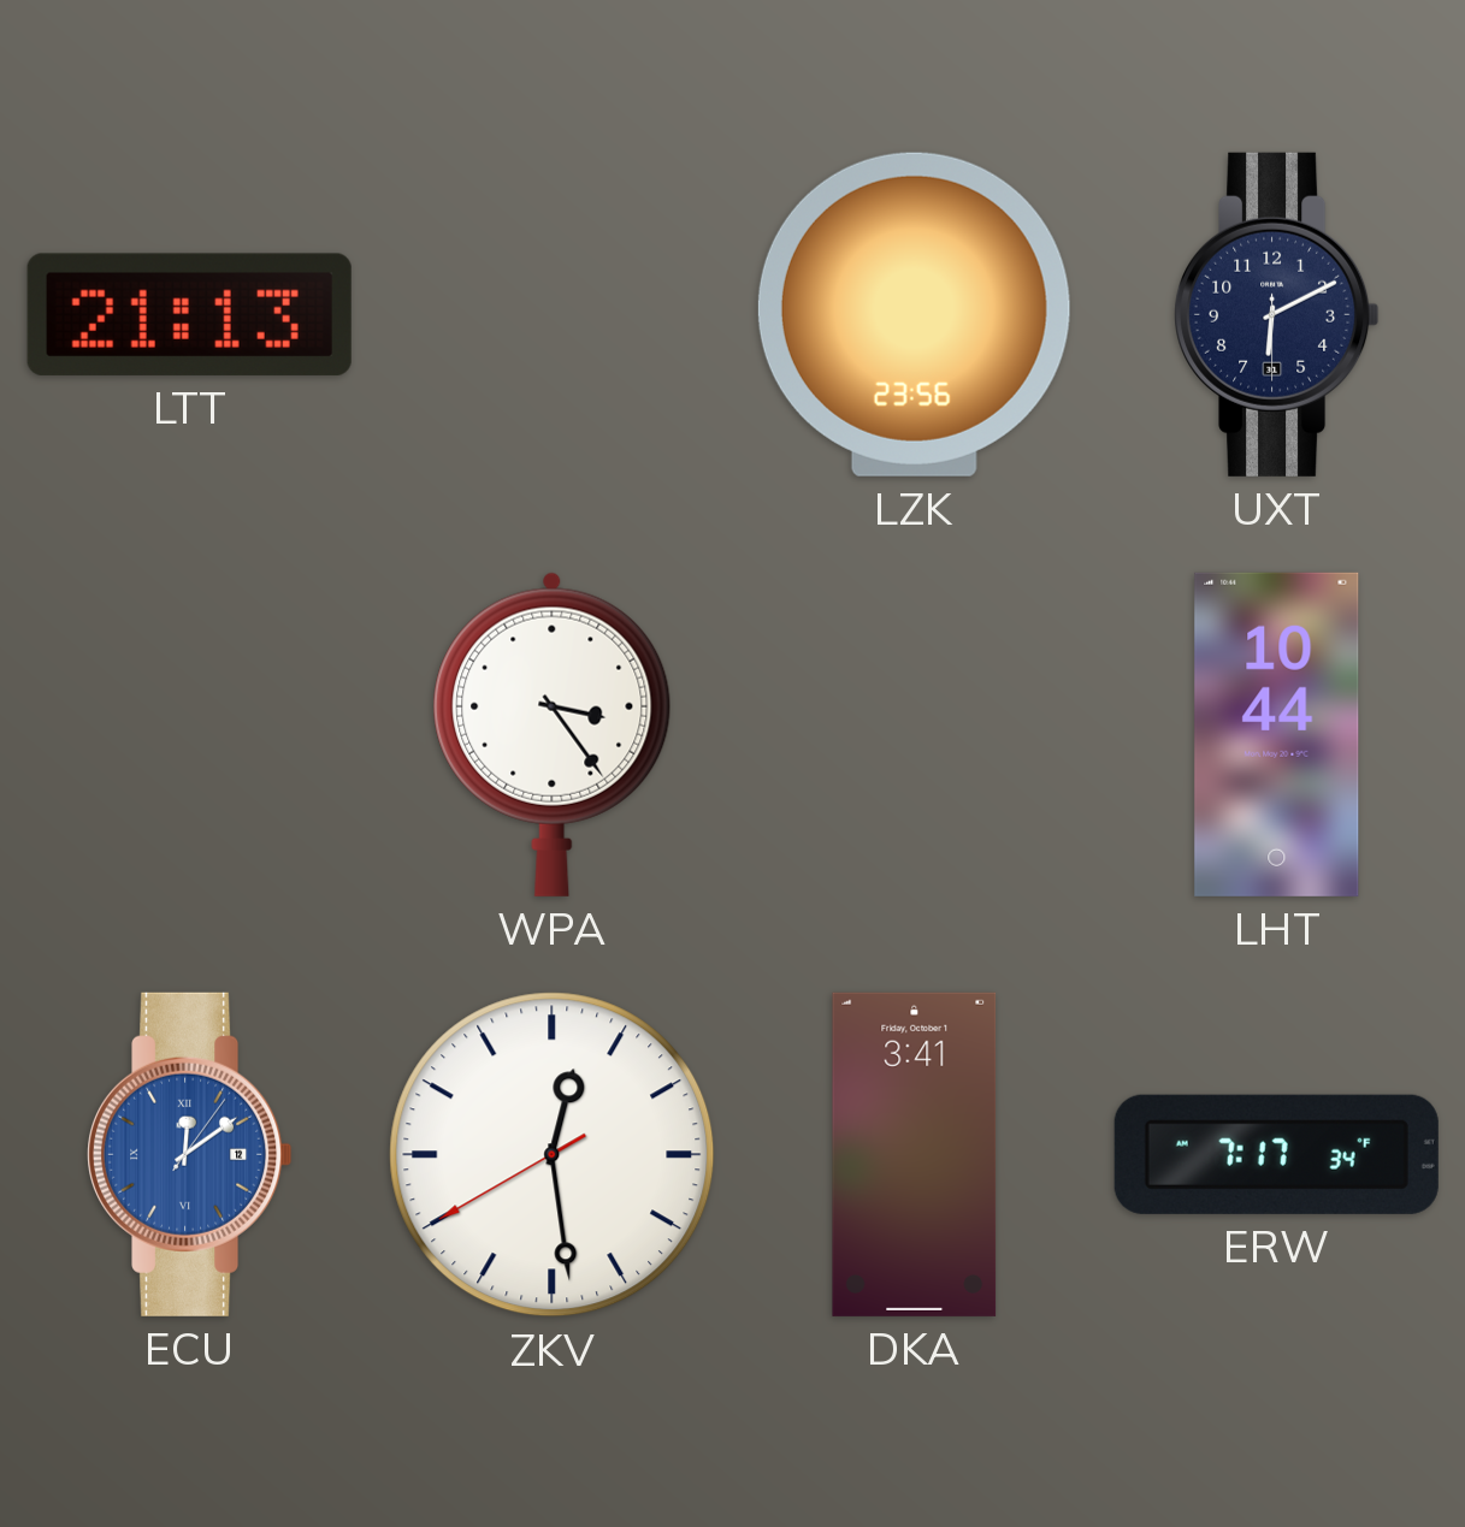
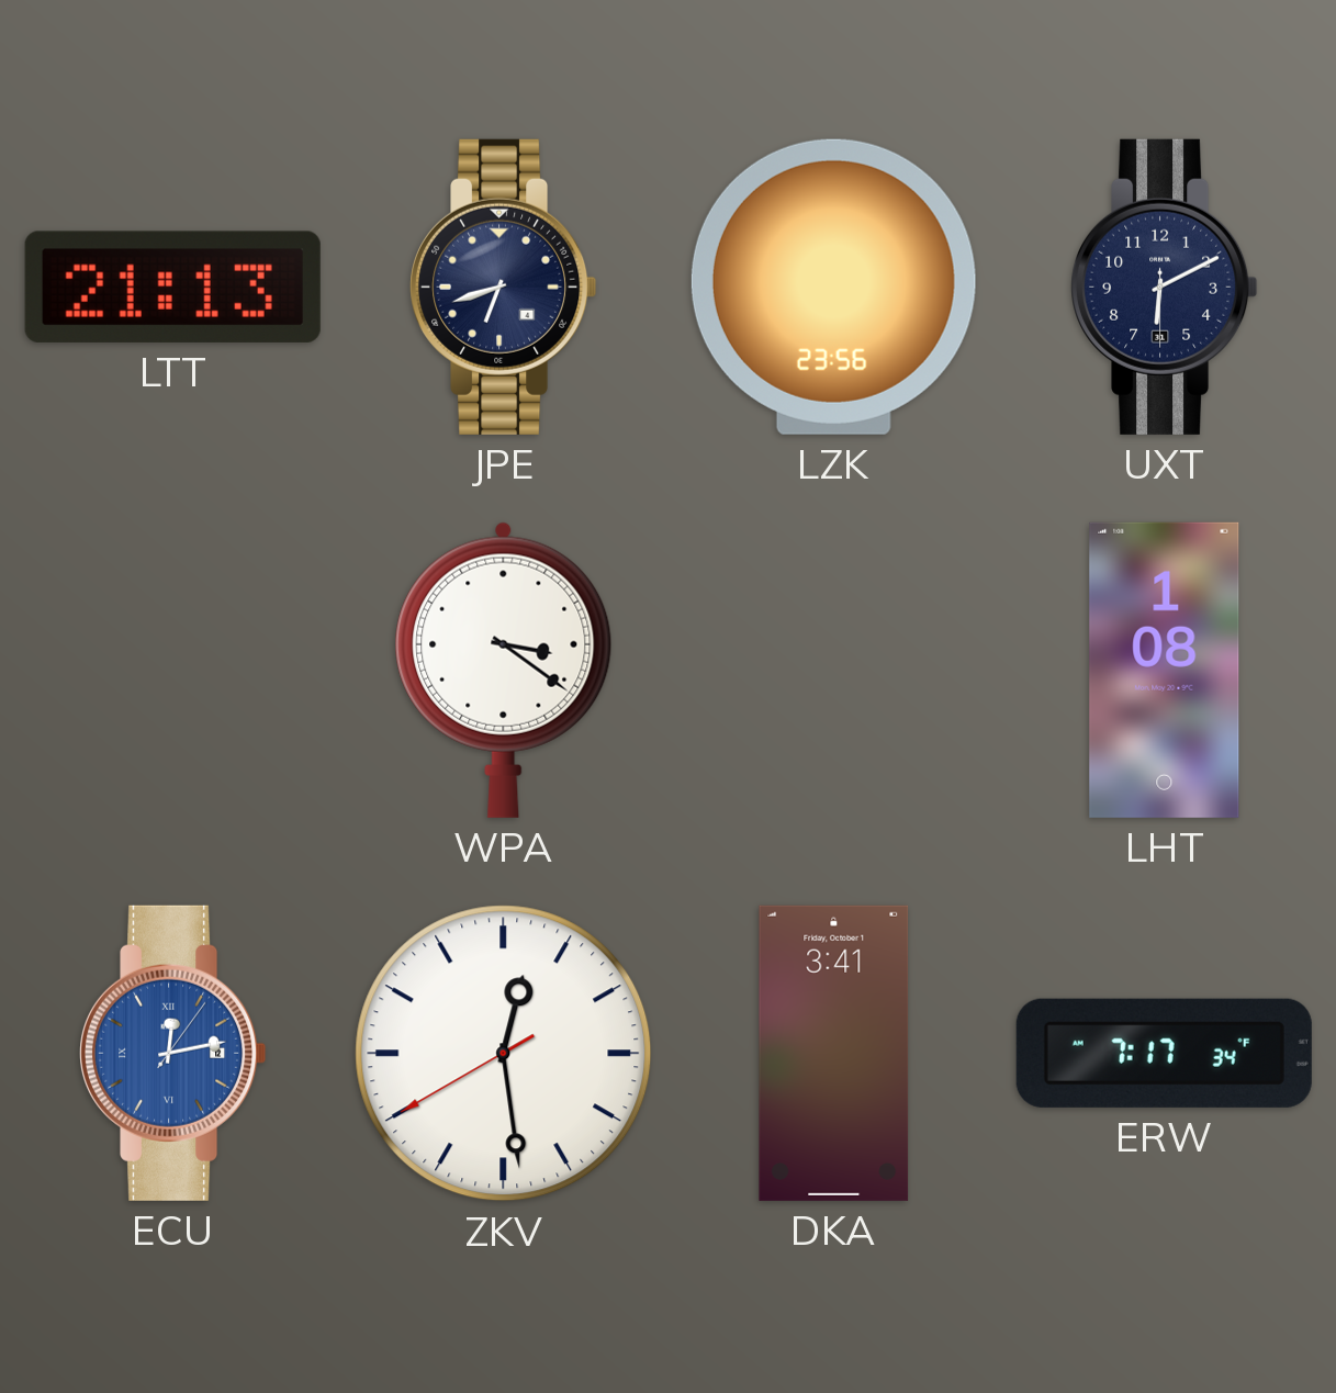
JPE: none -> 6:42
WPA: 3:24 -> 3:21
LHT: 10:44 -> 1:08
ECU: 12:09 -> 12:13
